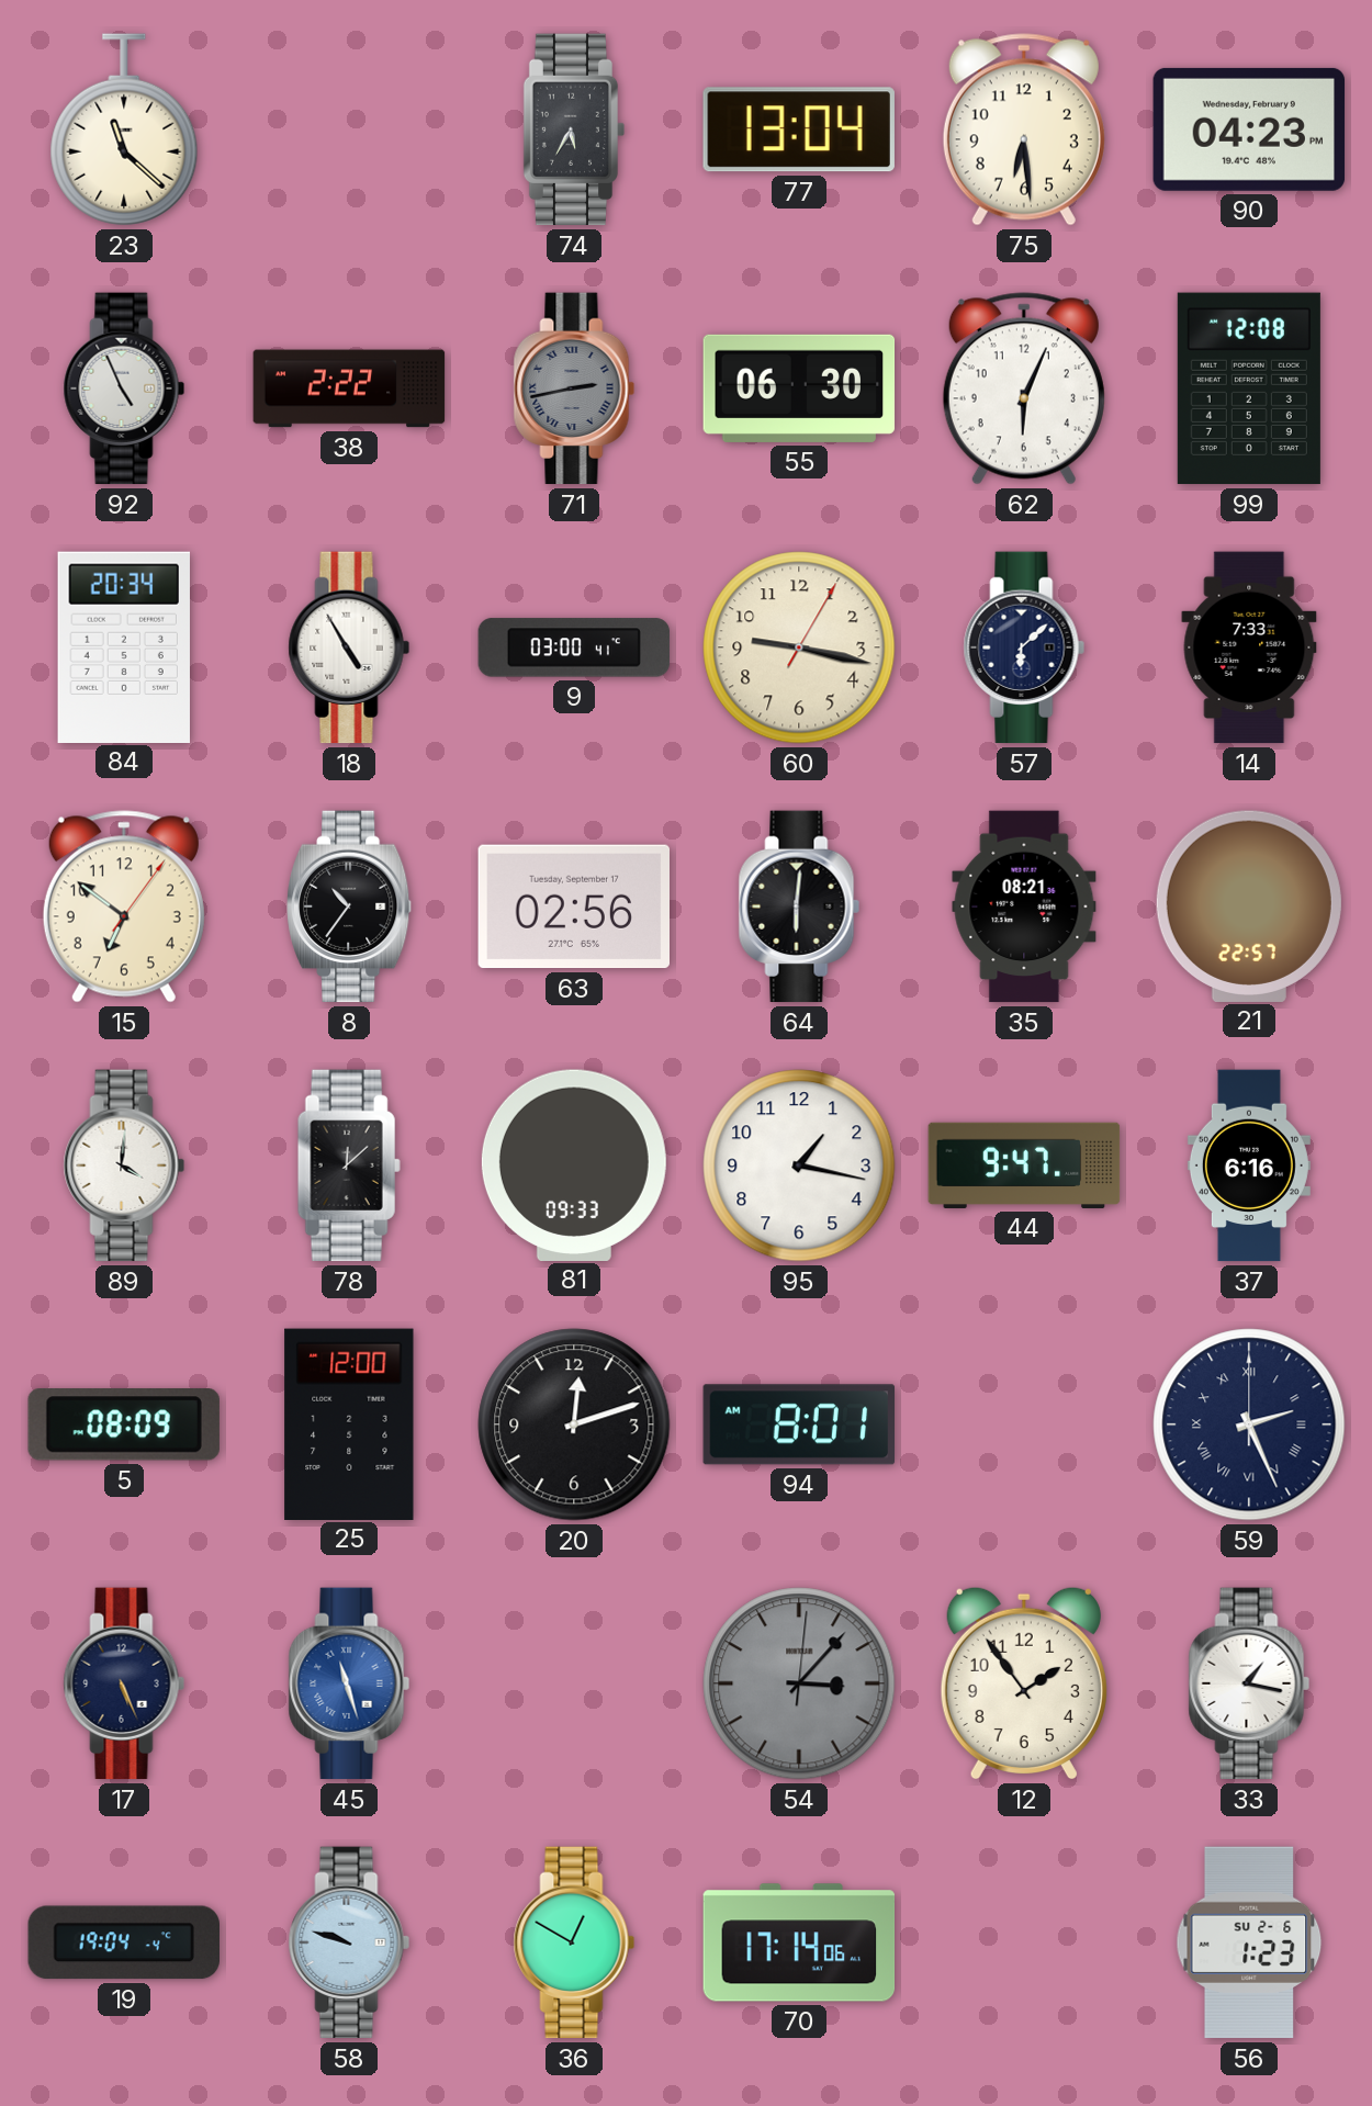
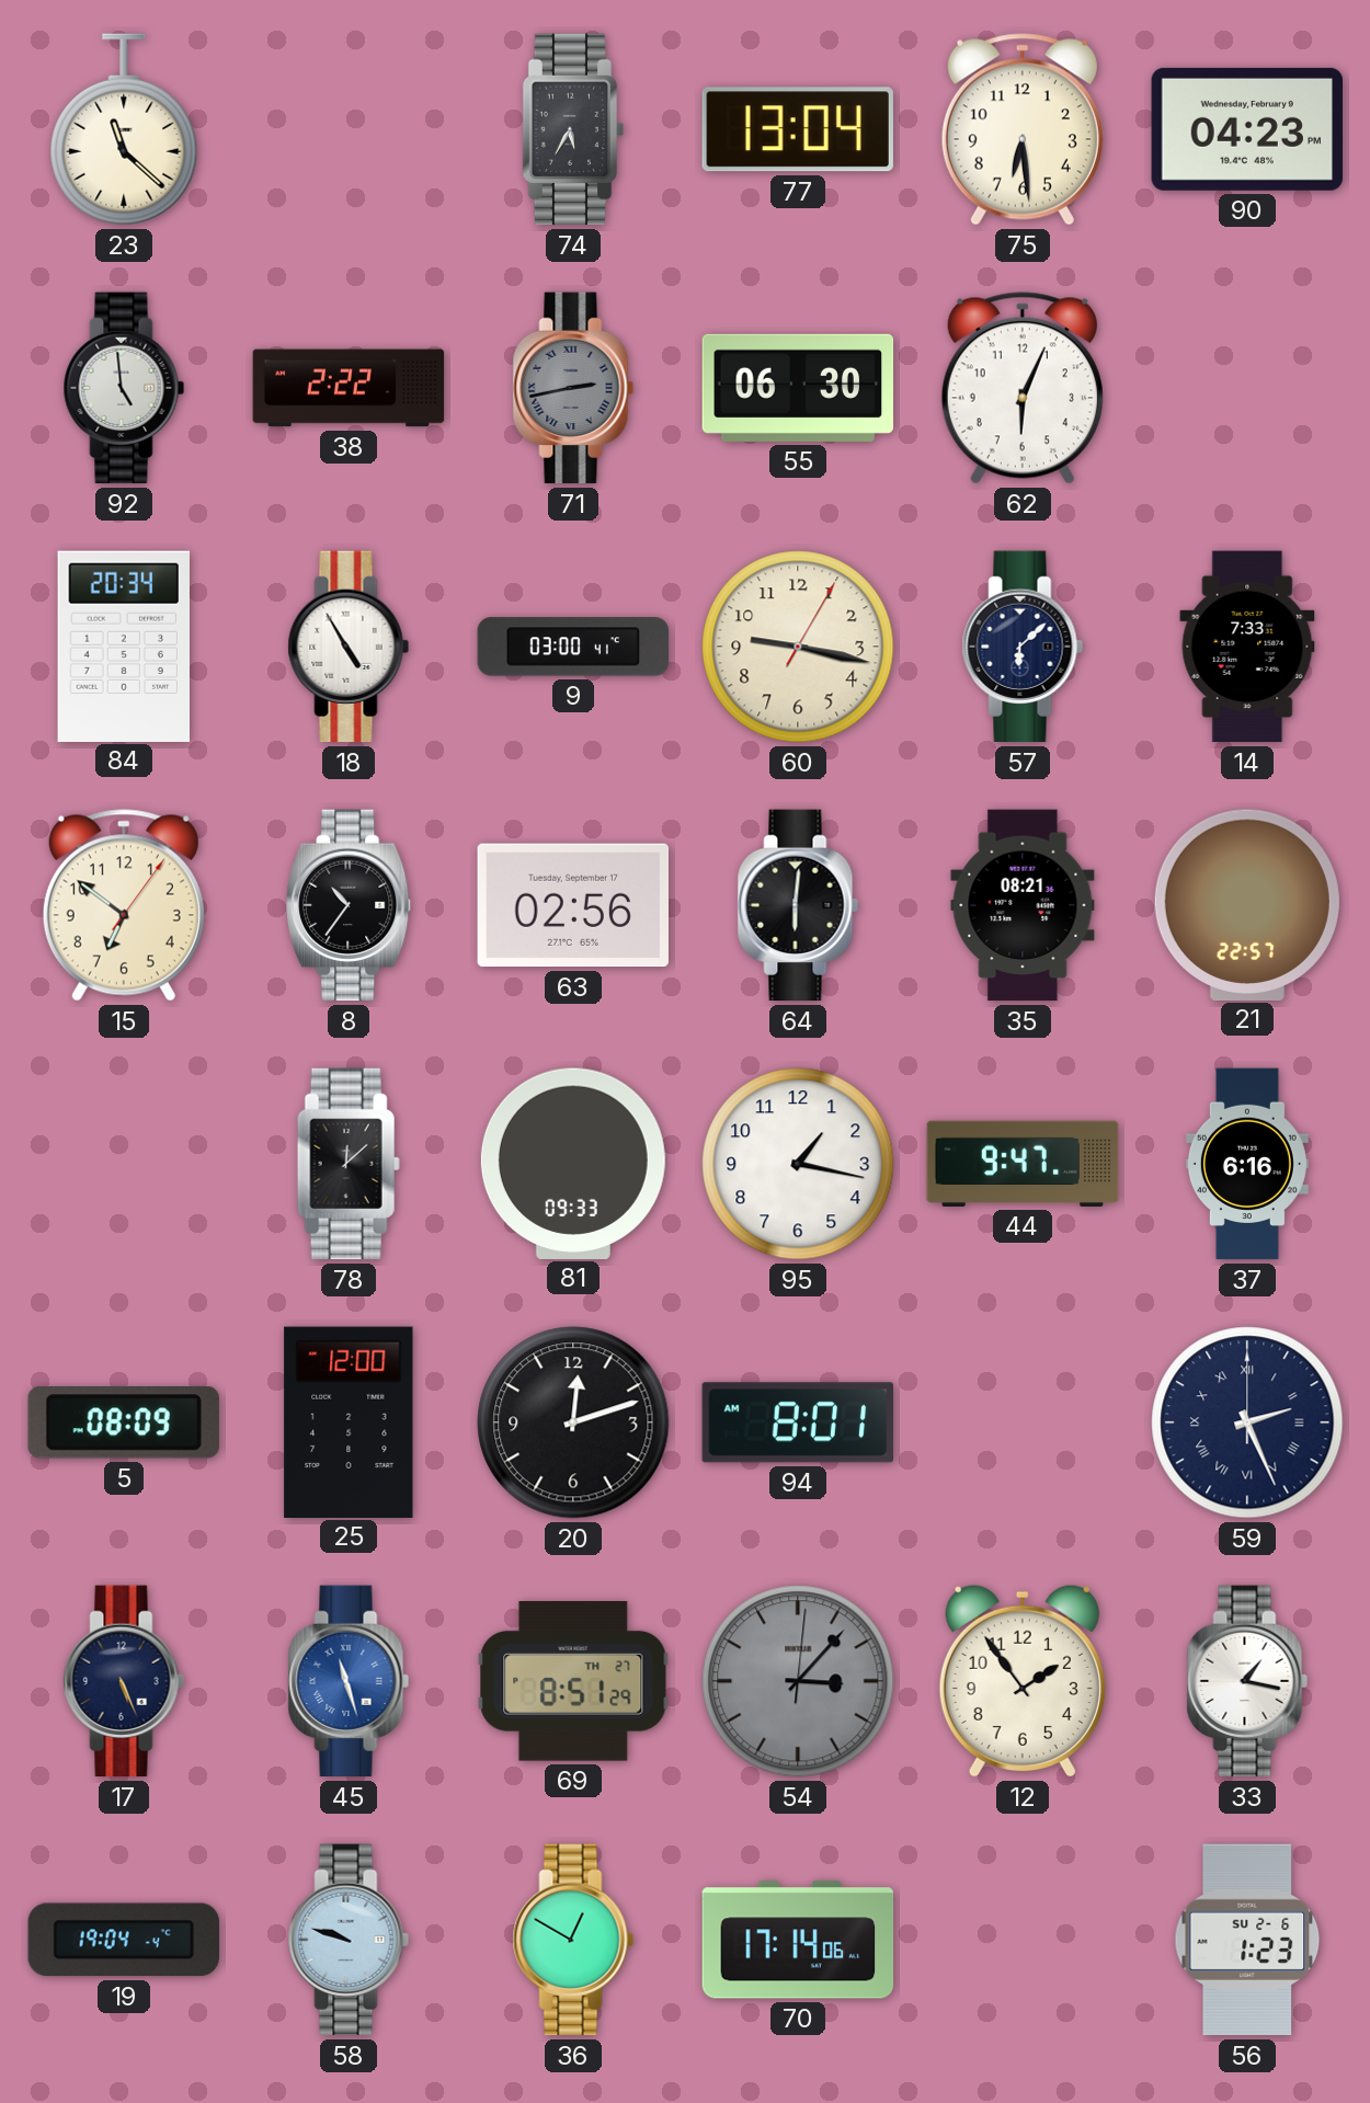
92: 4:56 -> 4:59
99: 12:08 -> none
89: 4:01 -> none
69: none -> 8:51
